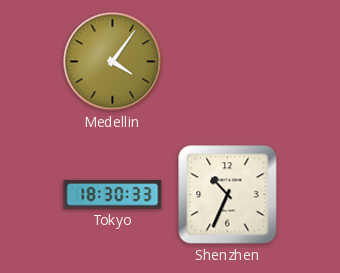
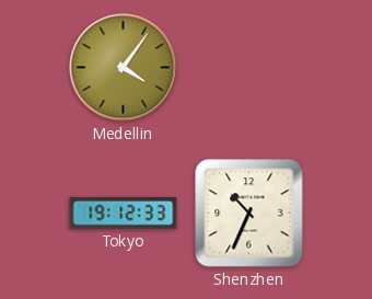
Tokyo: 18:30 -> 19:12
